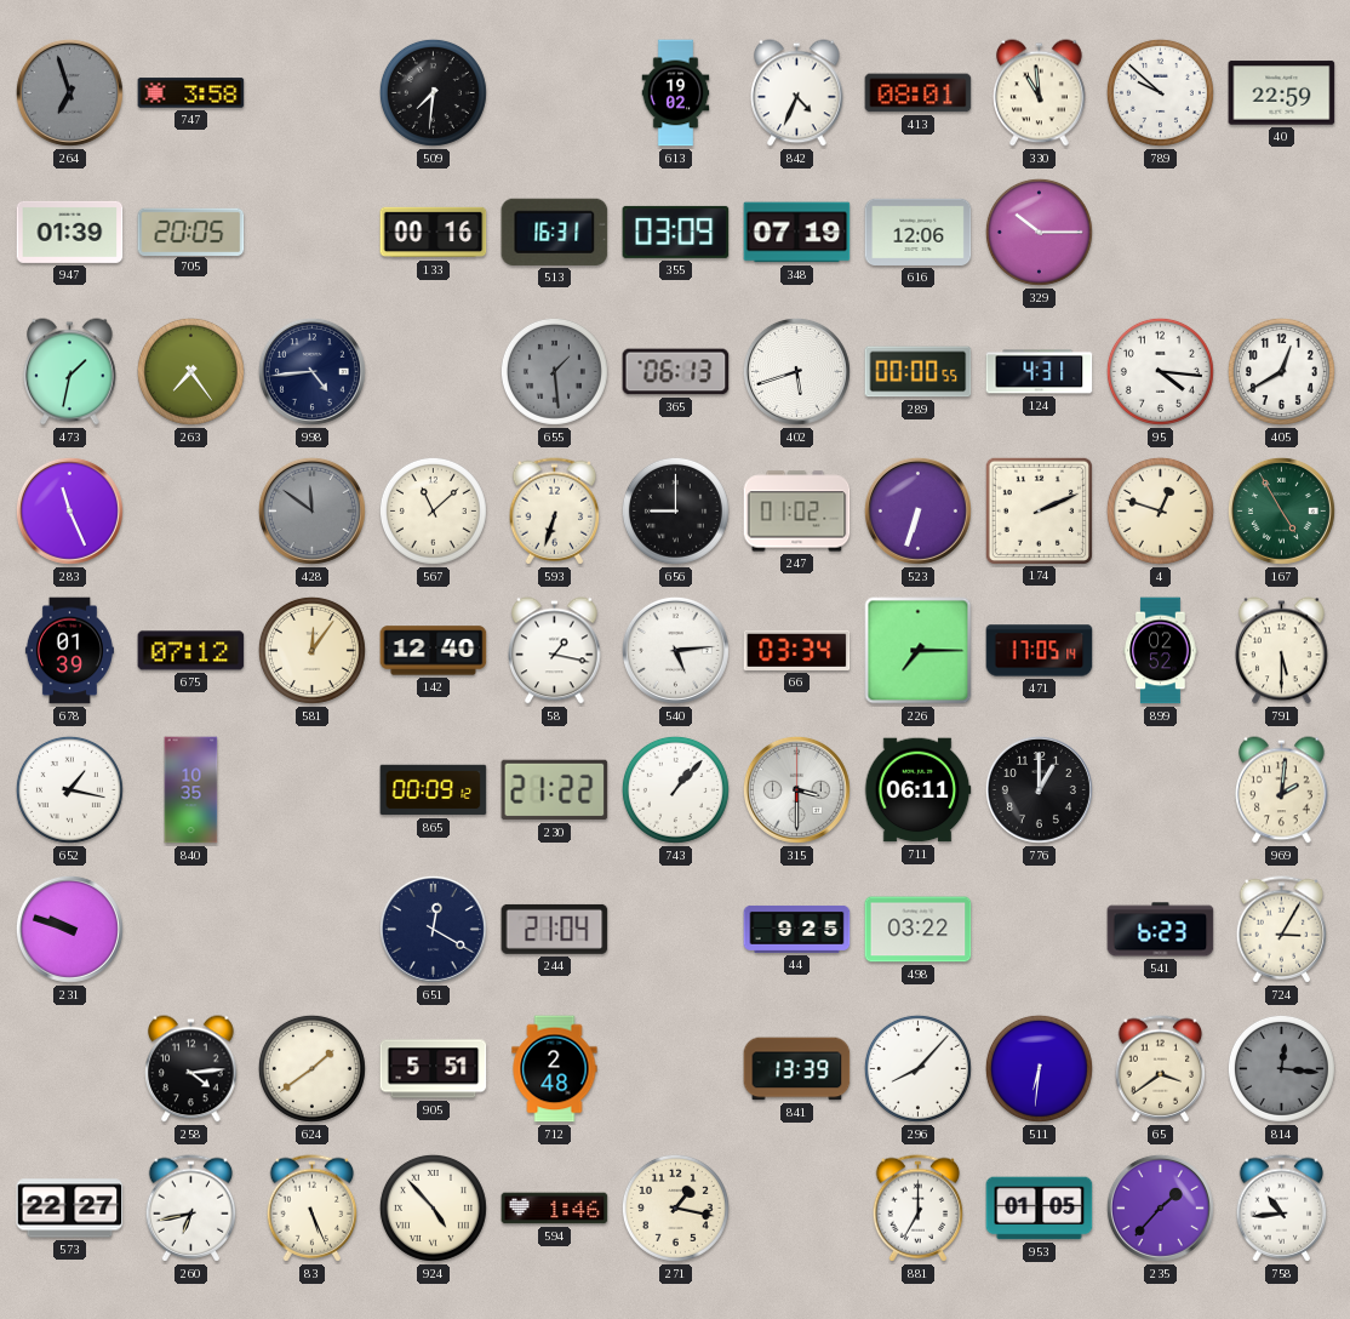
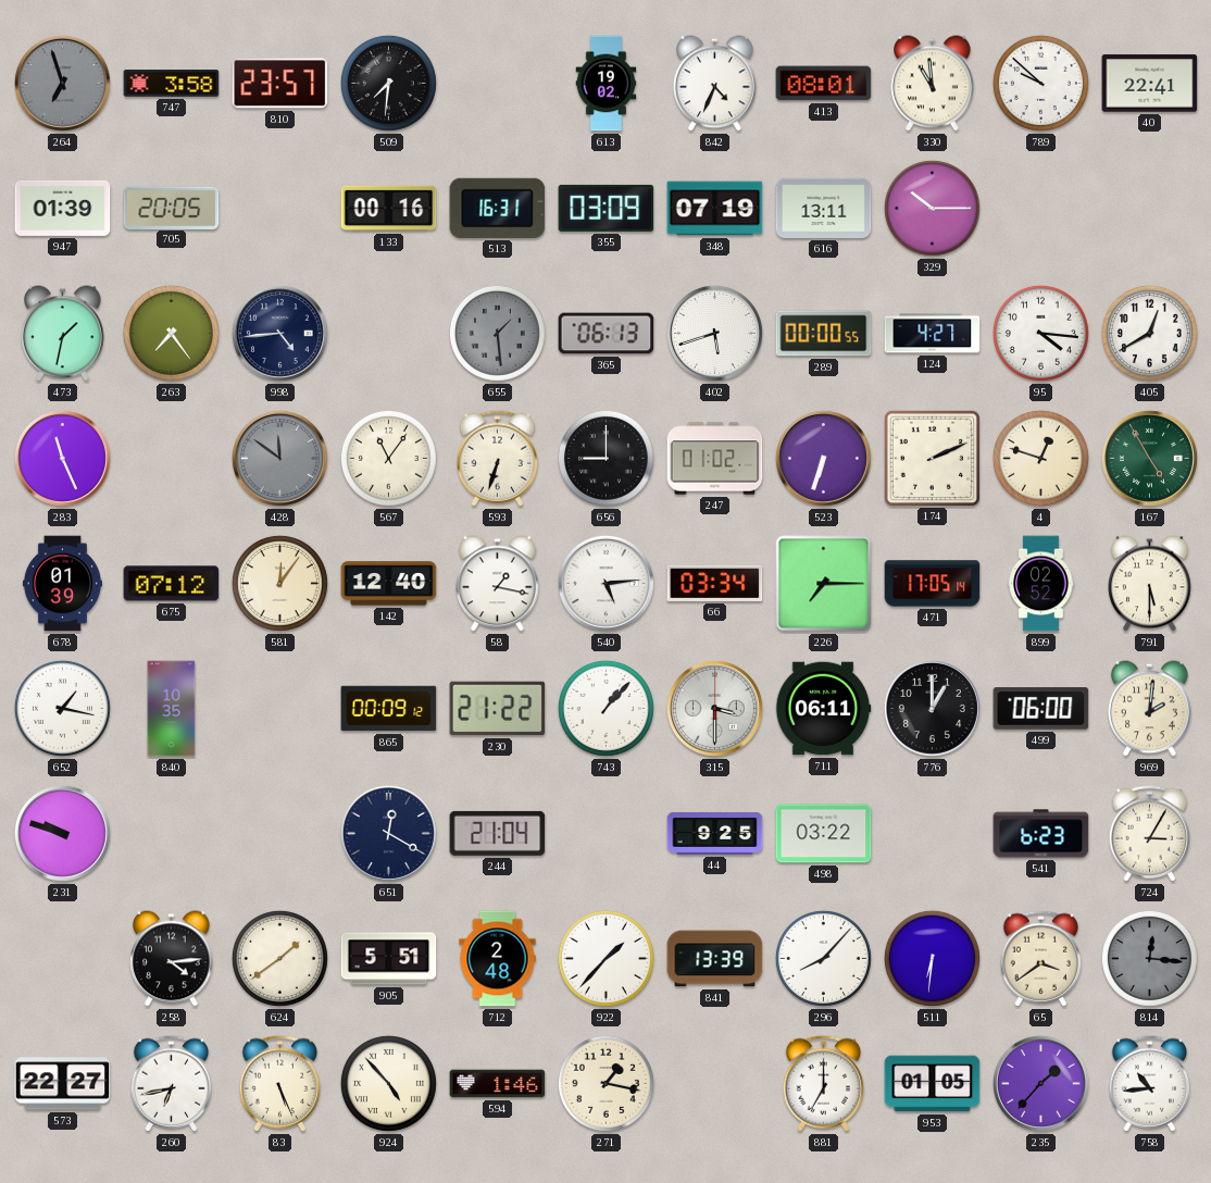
810: none -> 23:57
40: 22:59 -> 22:41
616: 12:06 -> 13:11
124: 4:31 -> 4:27
567: 11:08 -> 11:06
499: none -> 06:00
922: none -> 1:37
